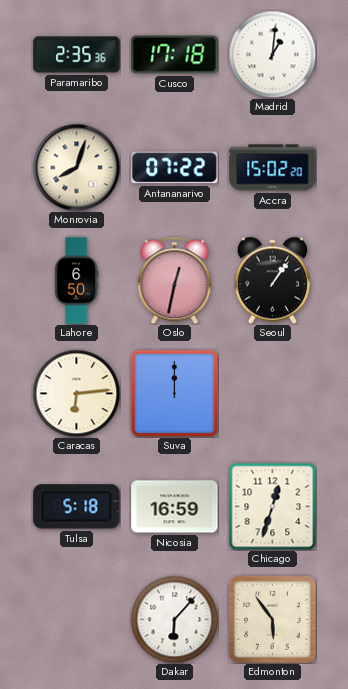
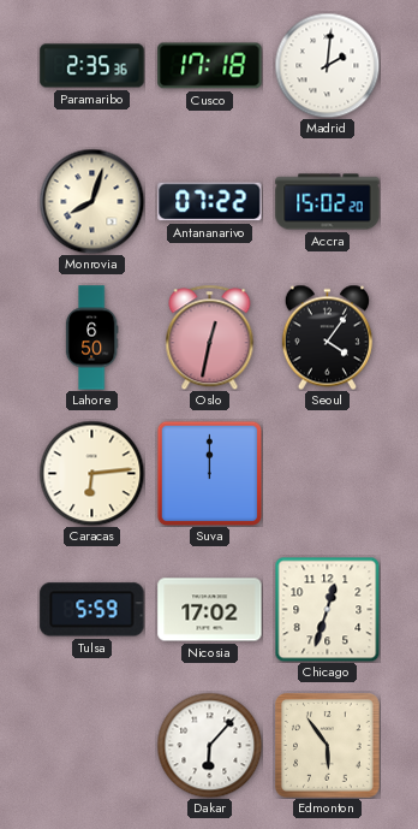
Madrid: 1:01 -> 2:01
Seoul: 1:06 -> 4:06
Tulsa: 5:18 -> 5:59
Nicosia: 16:59 -> 17:02
